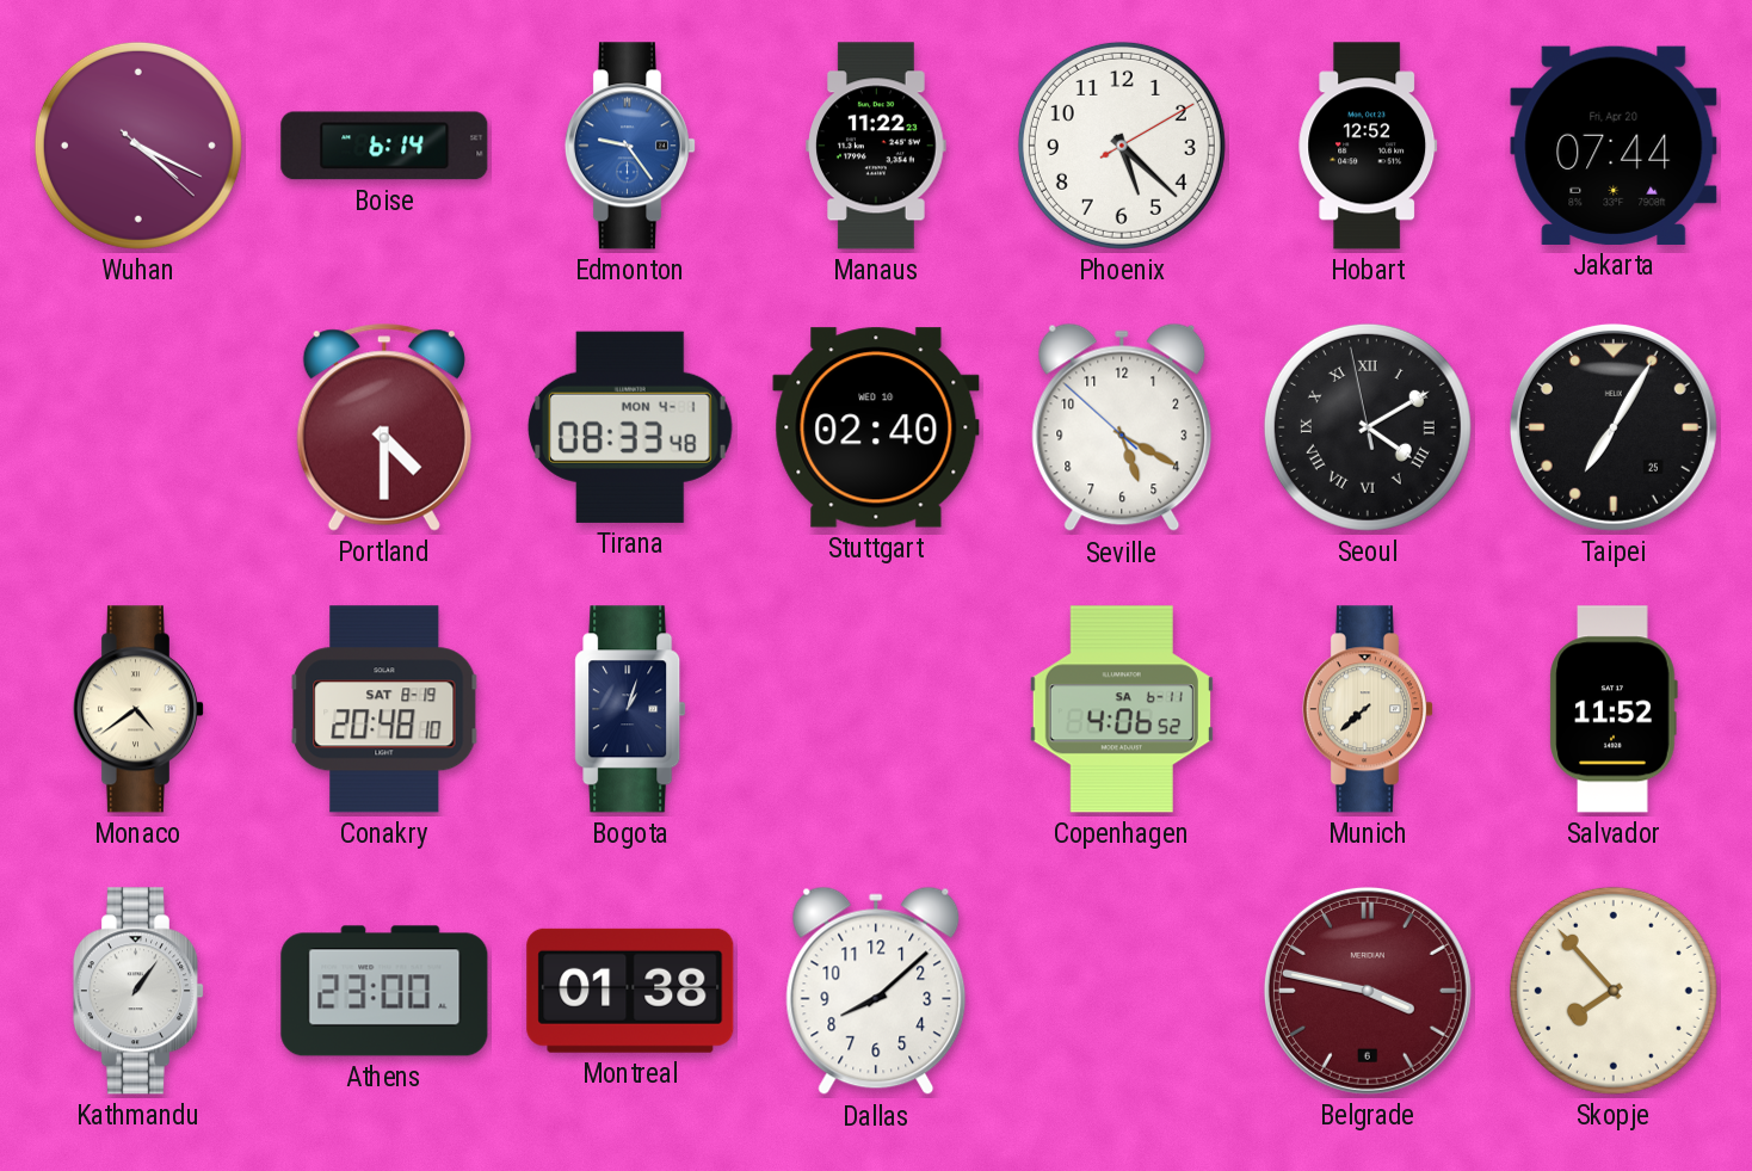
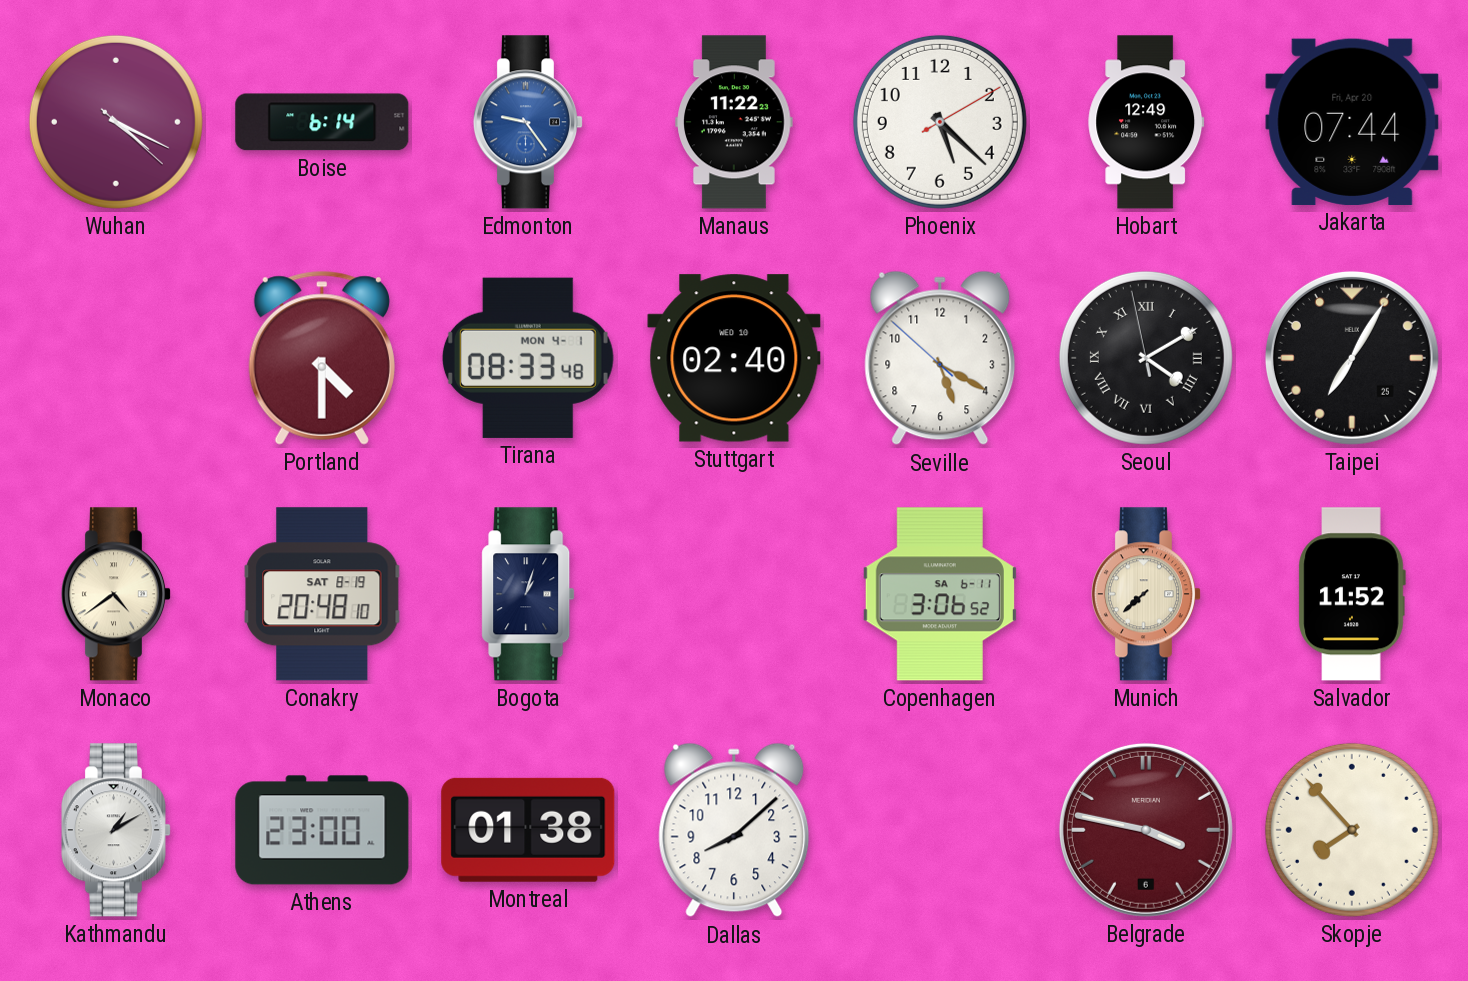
Hobart: 12:52 -> 12:49
Copenhagen: 4:06 -> 3:06
Kathmandu: 1:06 -> 1:10
